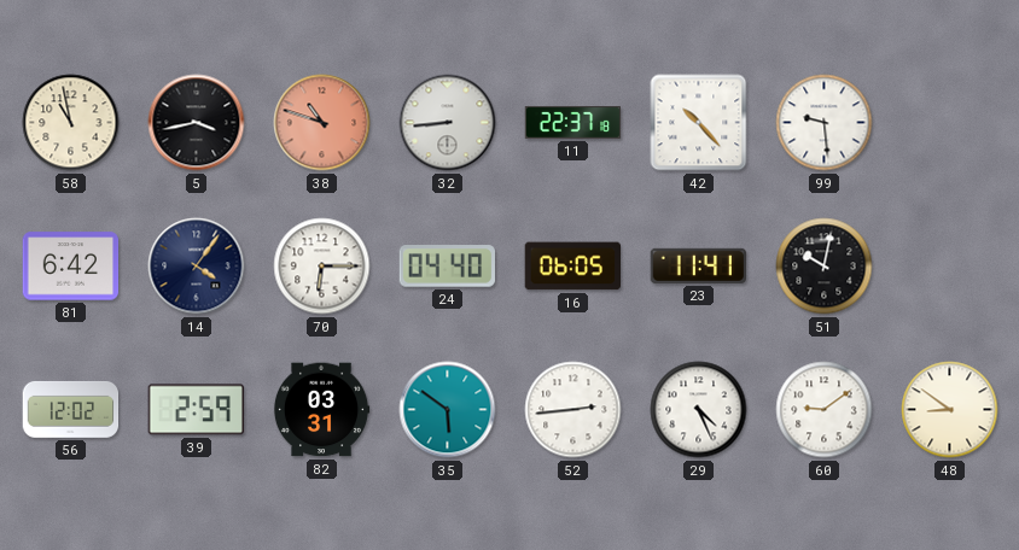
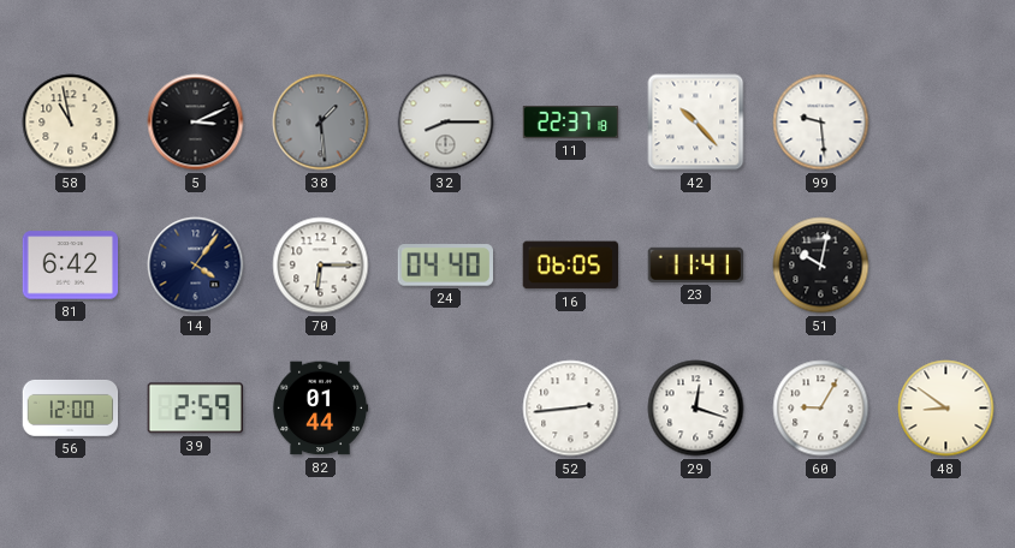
5: 3:43 -> 3:11
38: 10:48 -> 1:29
38 dial: salmon -> grey
32: 8:44 -> 8:15
56: 12:02 -> 12:00
82: 03:31 -> 01:44
35: 5:51 -> none
29: 4:26 -> 12:18
60: 9:09 -> 9:05
